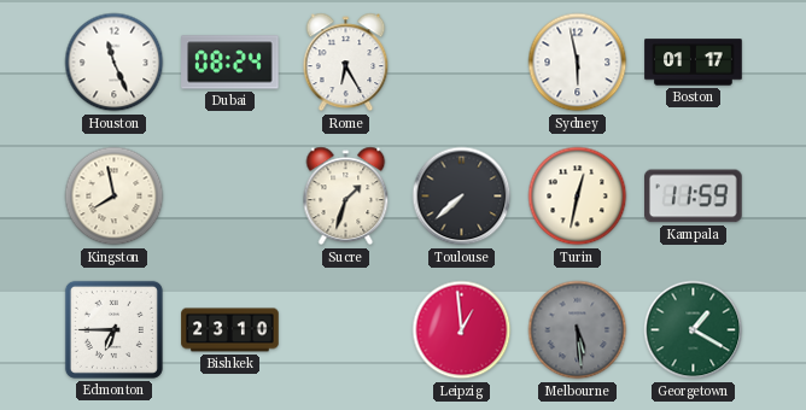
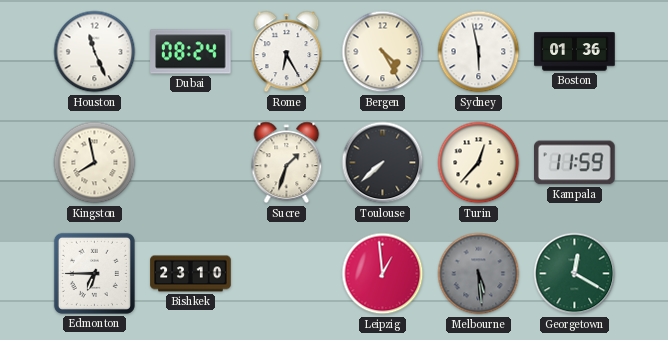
Bergen: none -> 4:25
Boston: 01:17 -> 01:36
Turin: 12:32 -> 12:37
Georgetown: 1:20 -> 12:20
